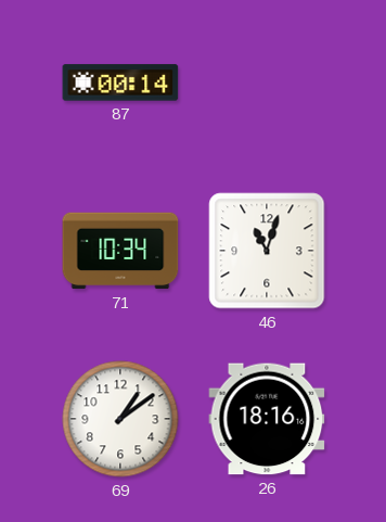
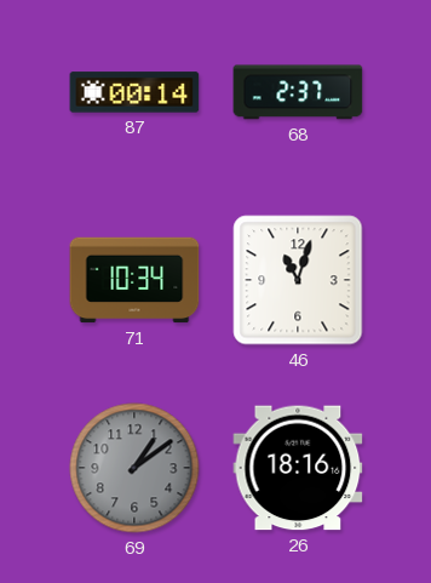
68: none -> 2:37
69 dial: white -> grey
